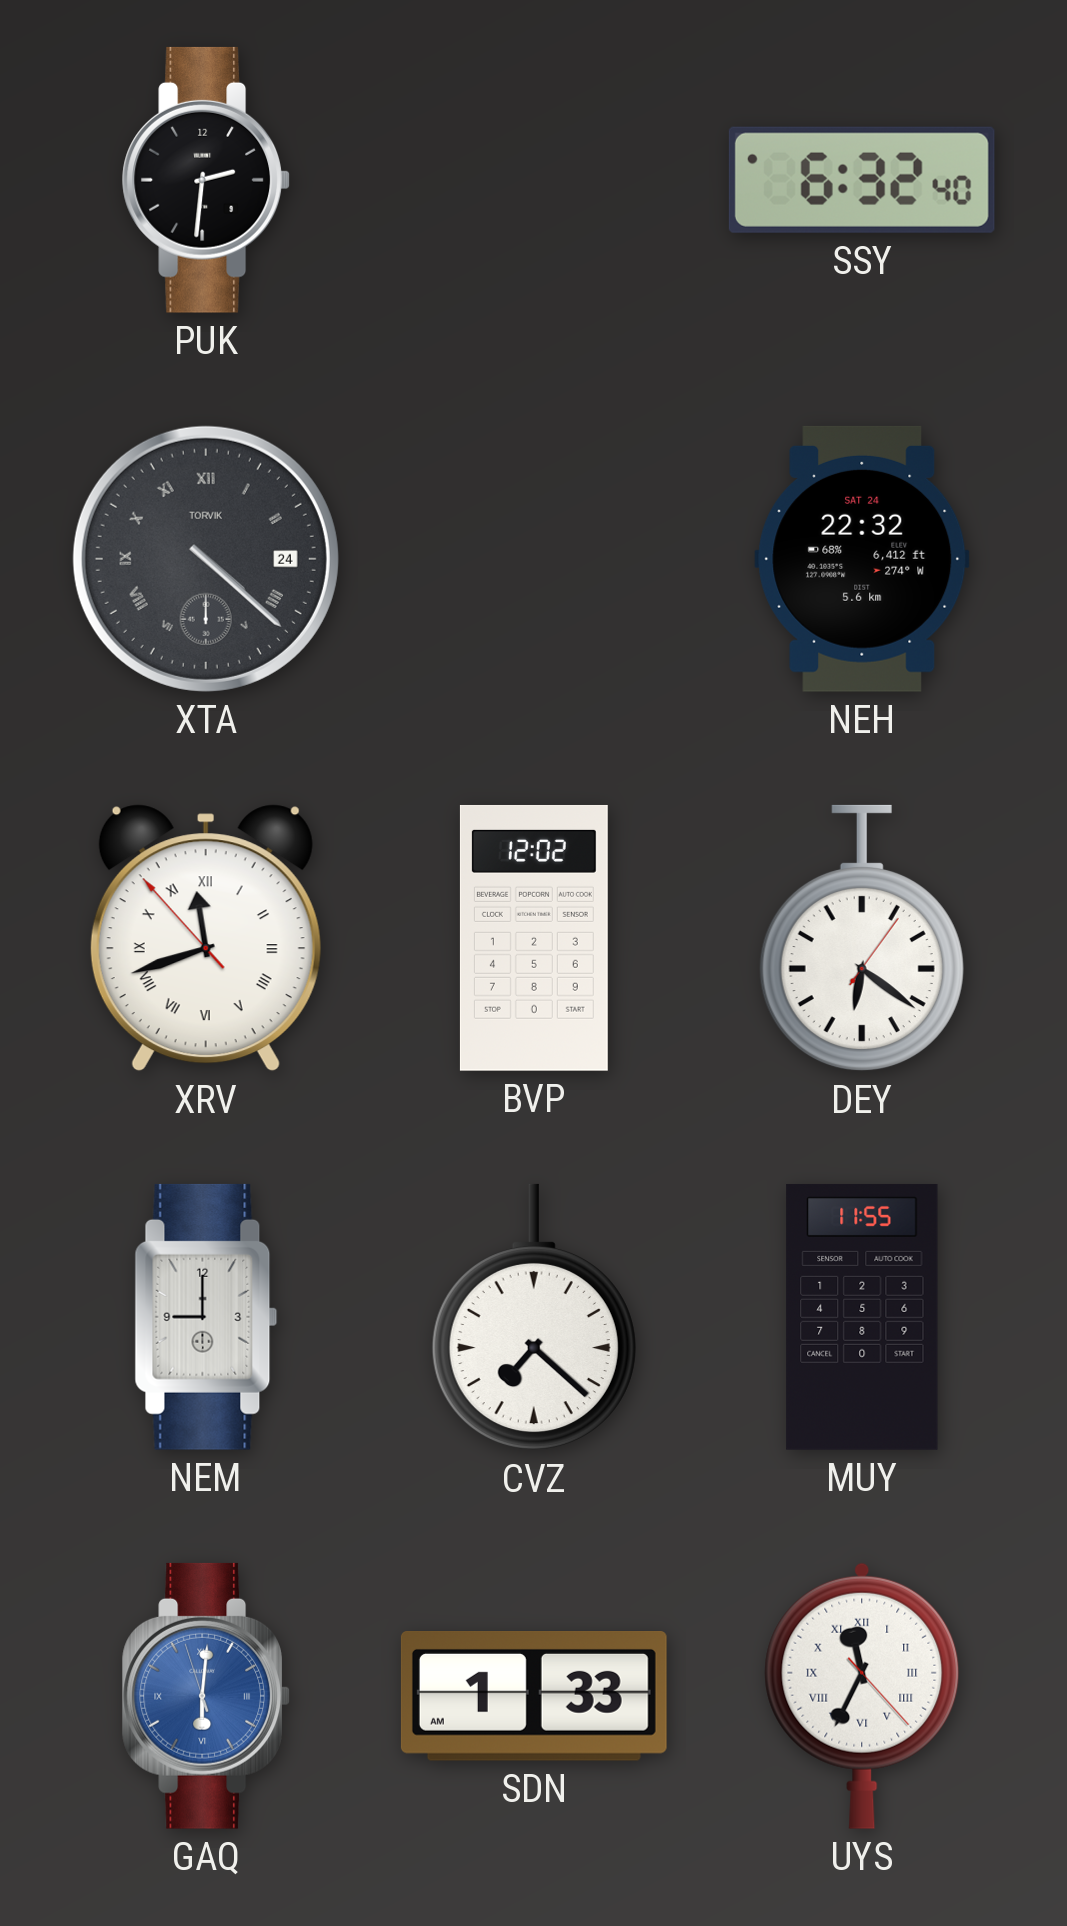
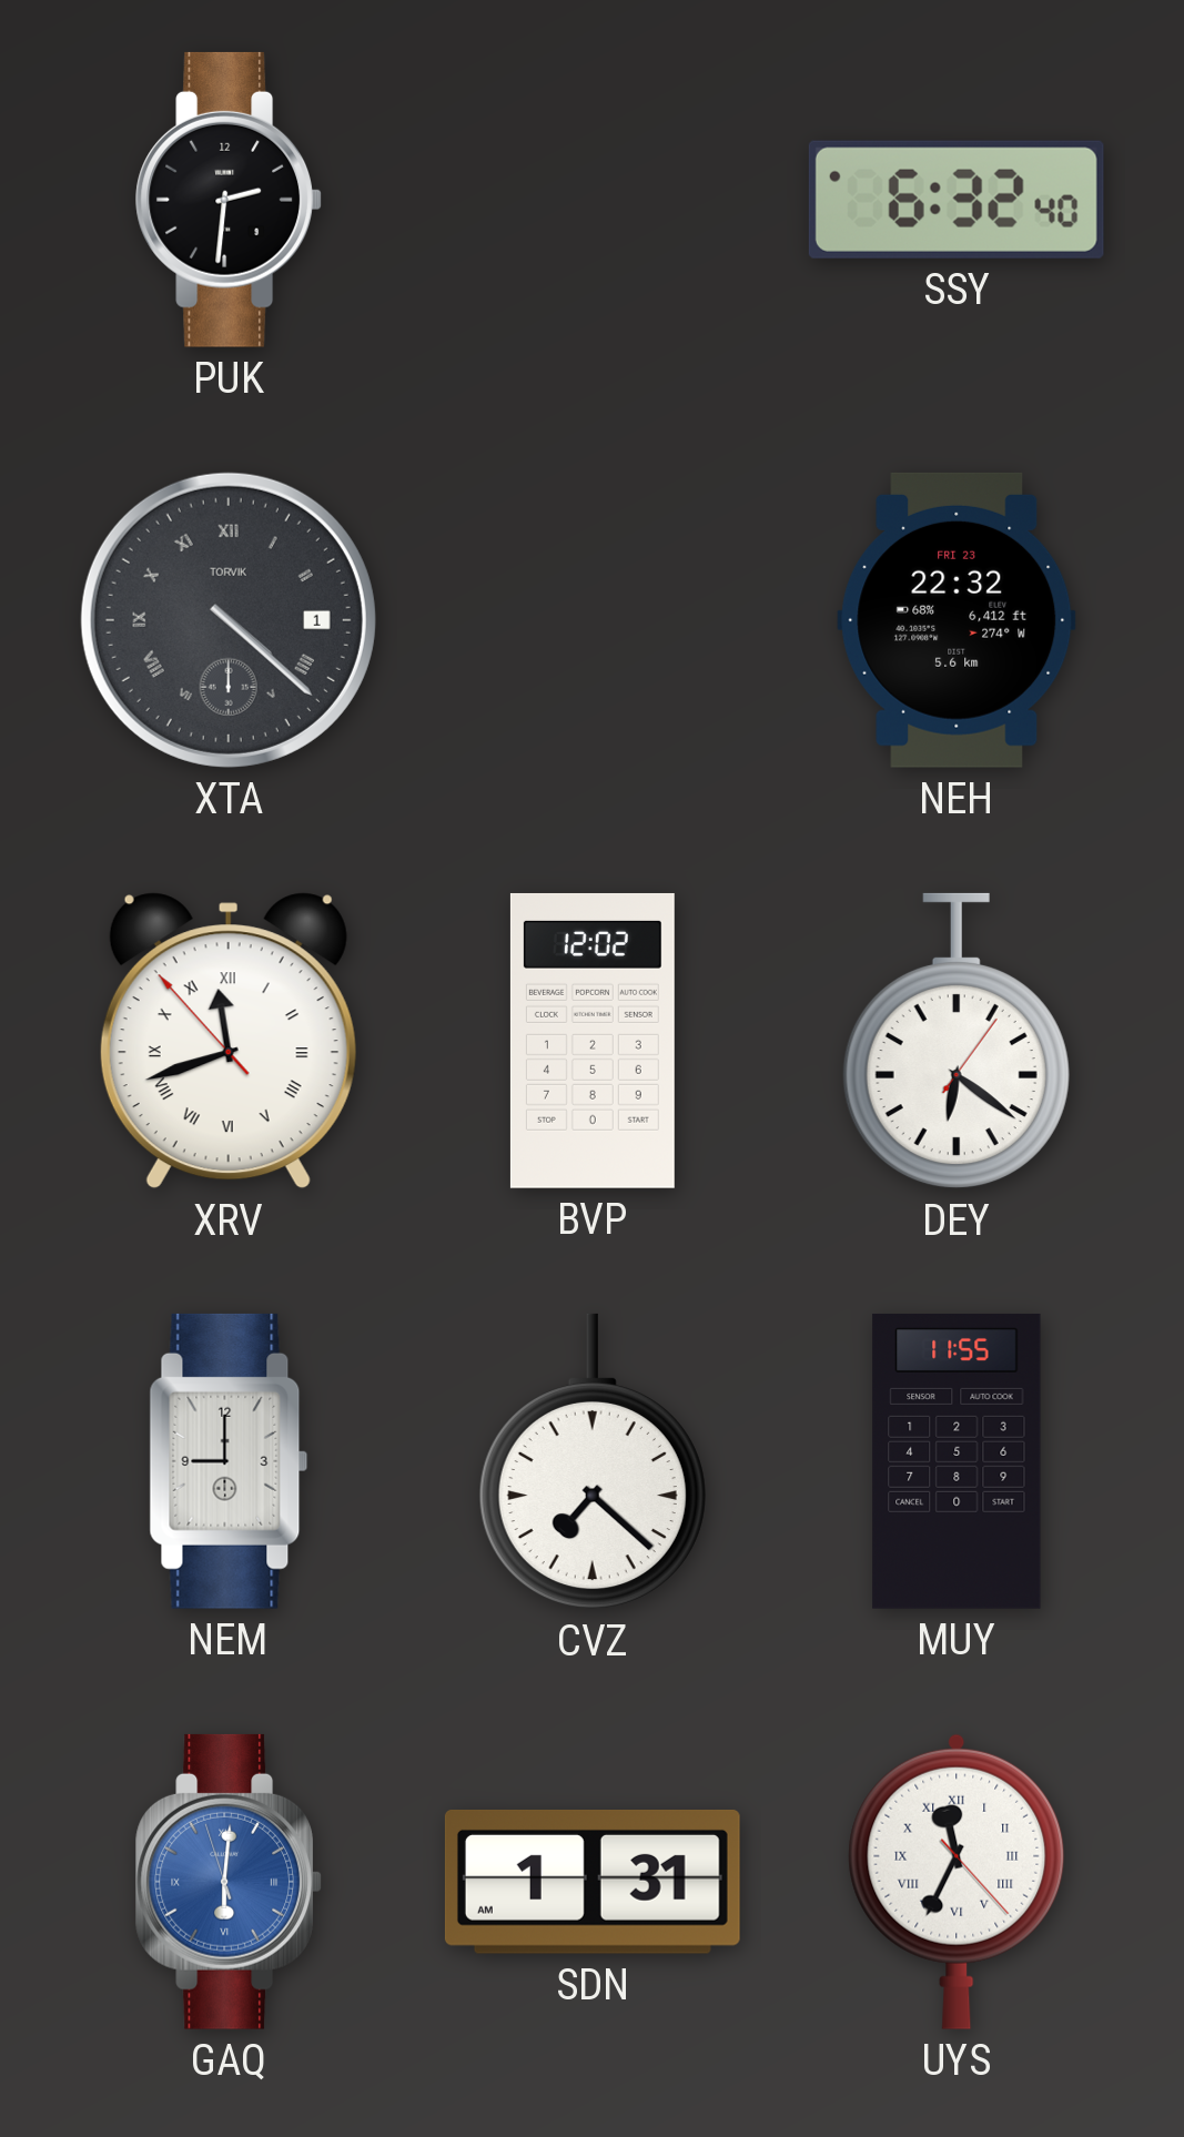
XTA date: 24 -> 1
NEH date: SAT 24 -> FRI 23
SDN: 1:33 -> 1:31
